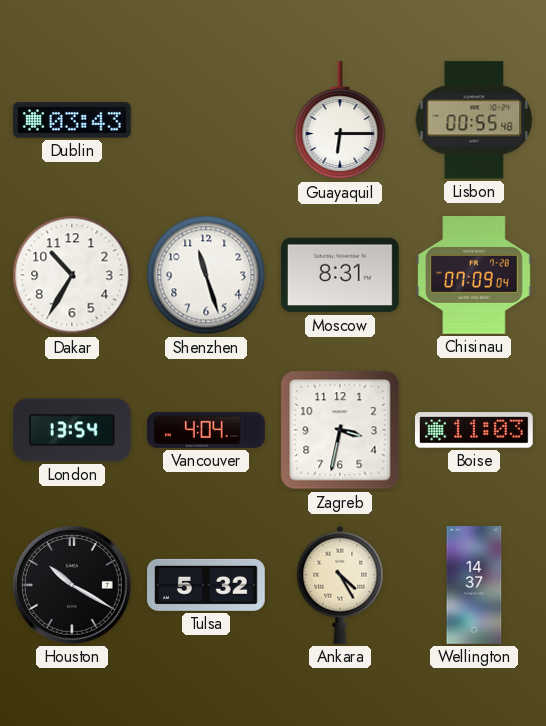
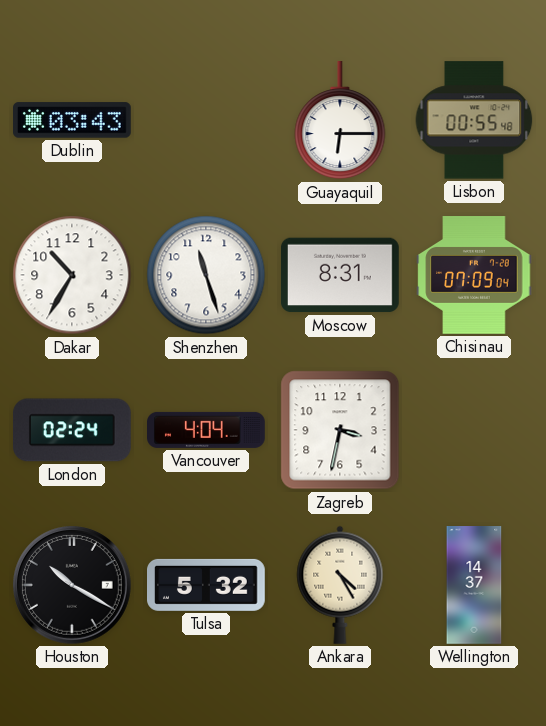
London: 13:54 -> 02:24
Boise: 11:03 -> none
